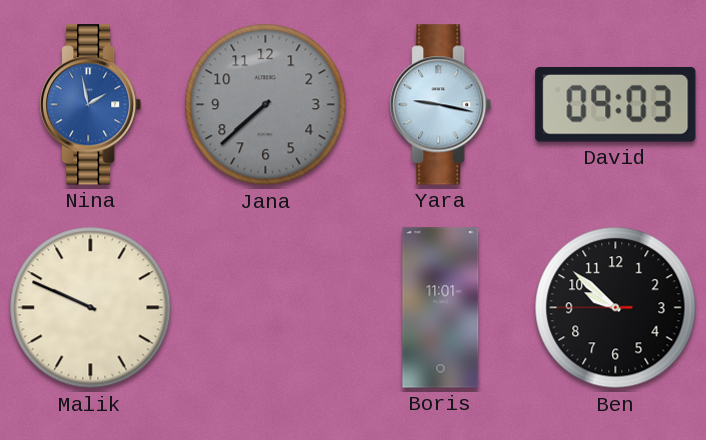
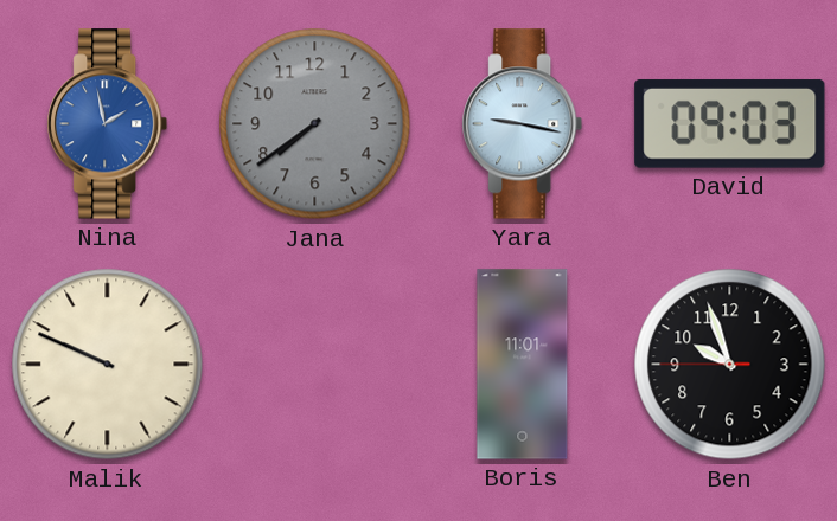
Jana: 7:38 -> 7:39
Ben: 9:51 -> 9:56
